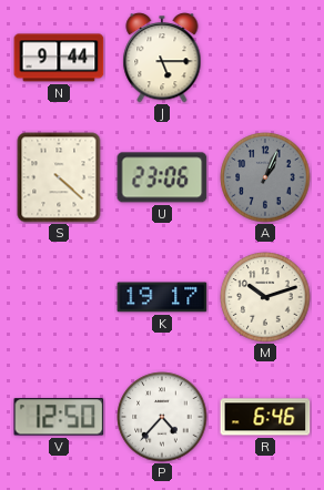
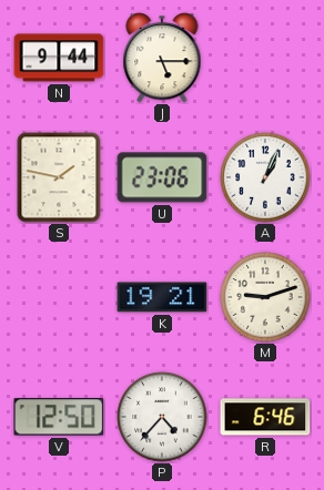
S: 4:22 -> 1:47
A dial: grey -> white
K: 19:17 -> 19:21
M: 10:12 -> 9:12
